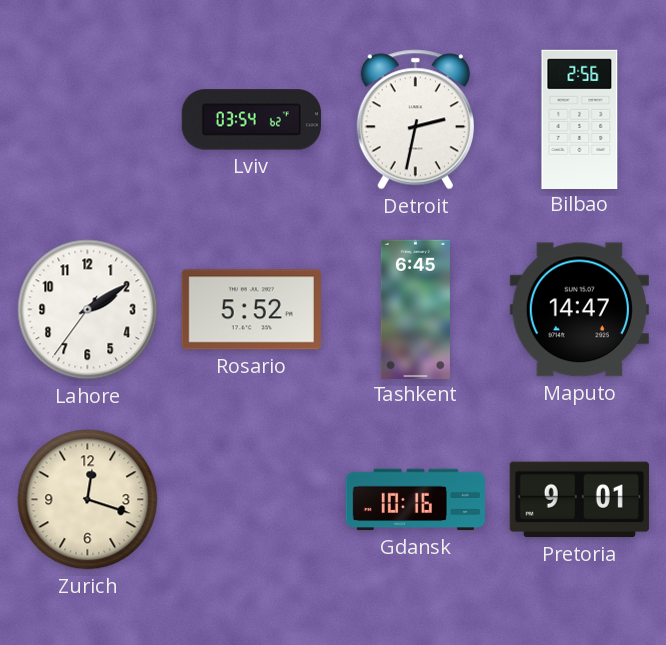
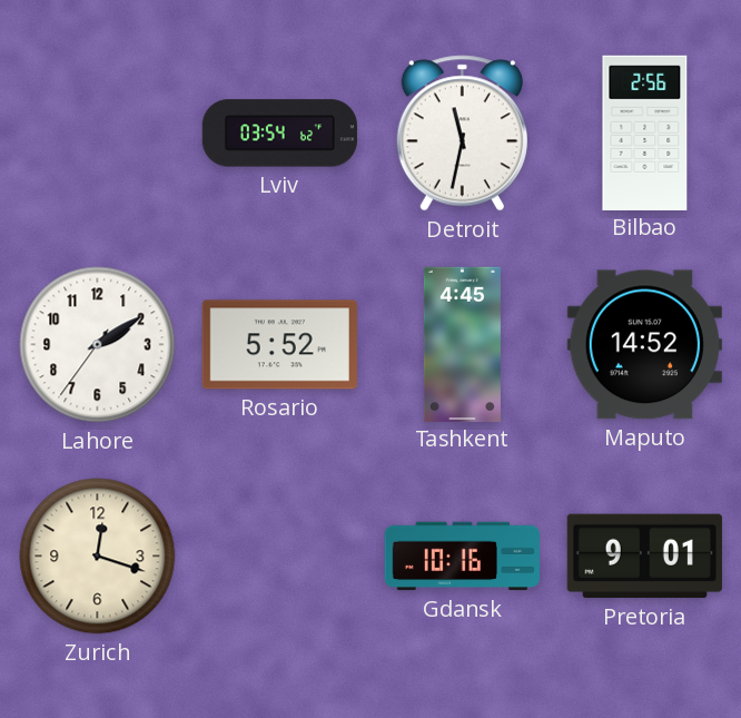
Detroit: 2:32 -> 11:32
Tashkent: 6:45 -> 4:45
Maputo: 14:47 -> 14:52
